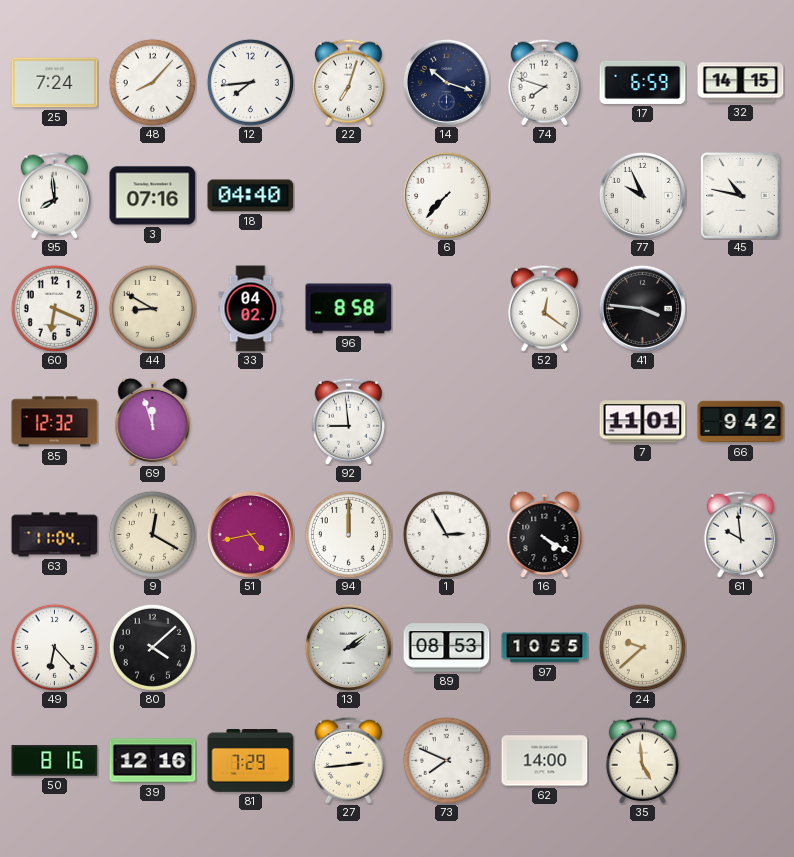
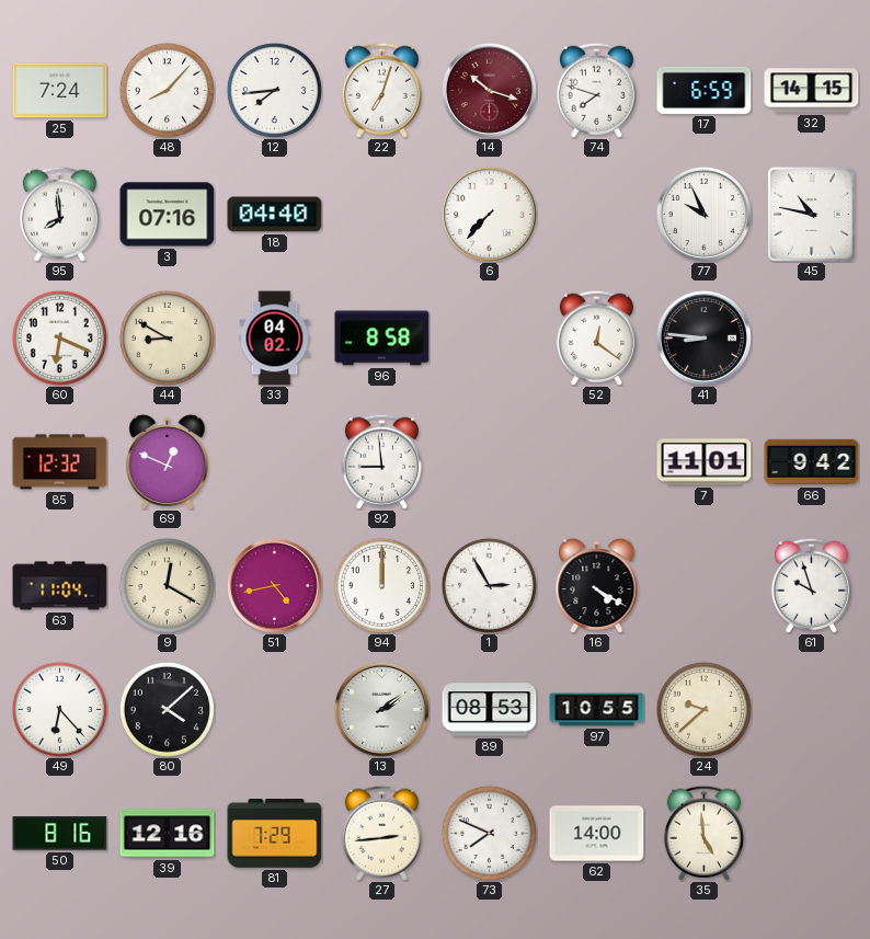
14 dial: navy -> burgundy
41: 3:46 -> 8:46
69: 11:57 -> 12:49
61: 9:59 -> 9:57
